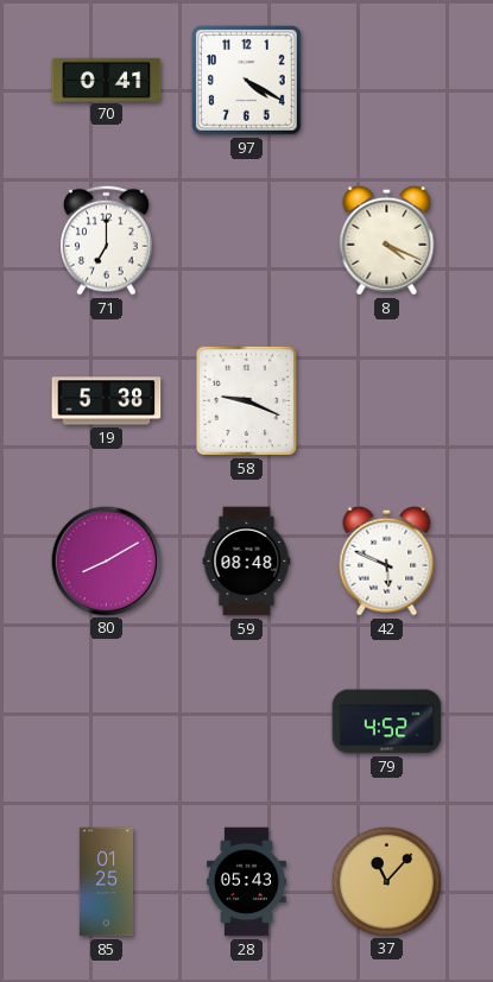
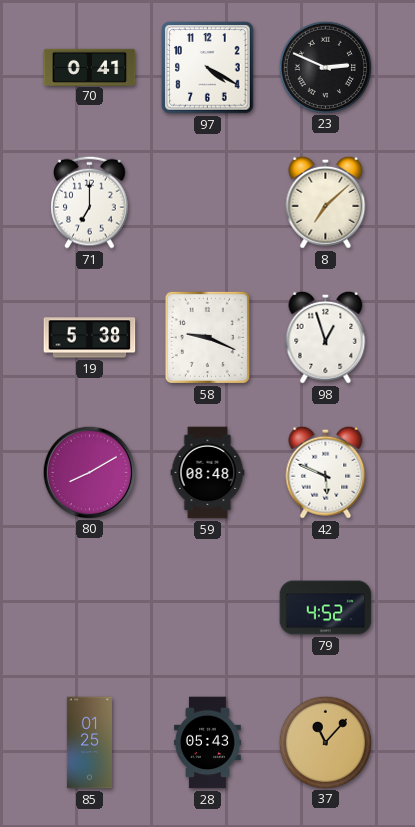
23: none -> 2:49
8: 4:19 -> 7:08
98: none -> 12:57
